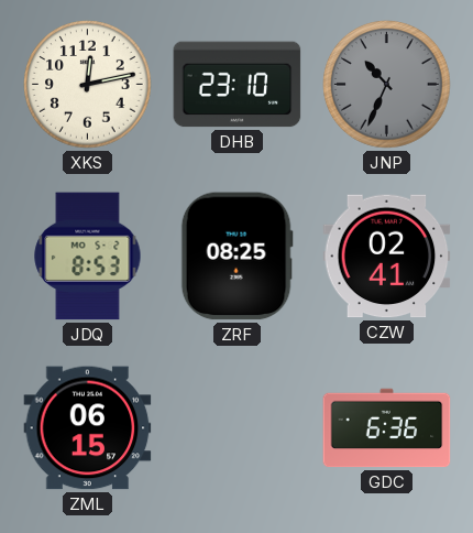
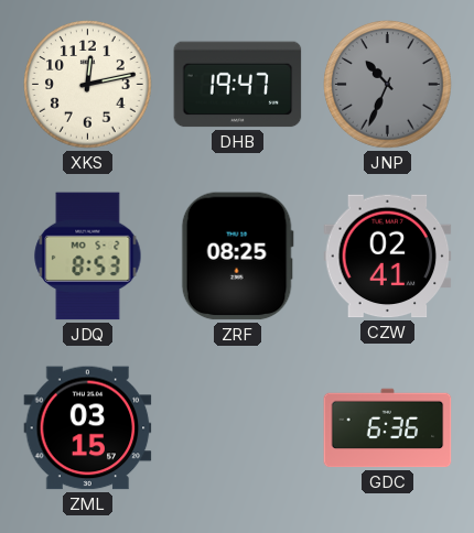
DHB: 23:10 -> 19:47
ZML: 06:15 -> 03:15
